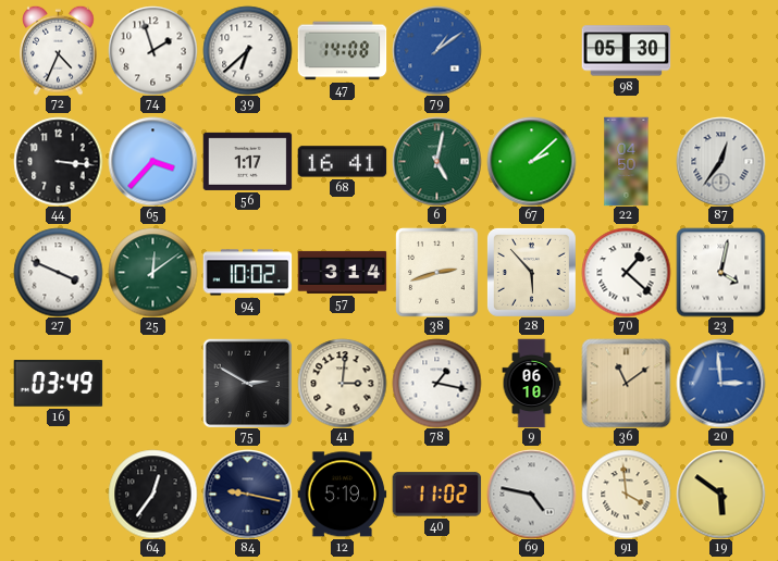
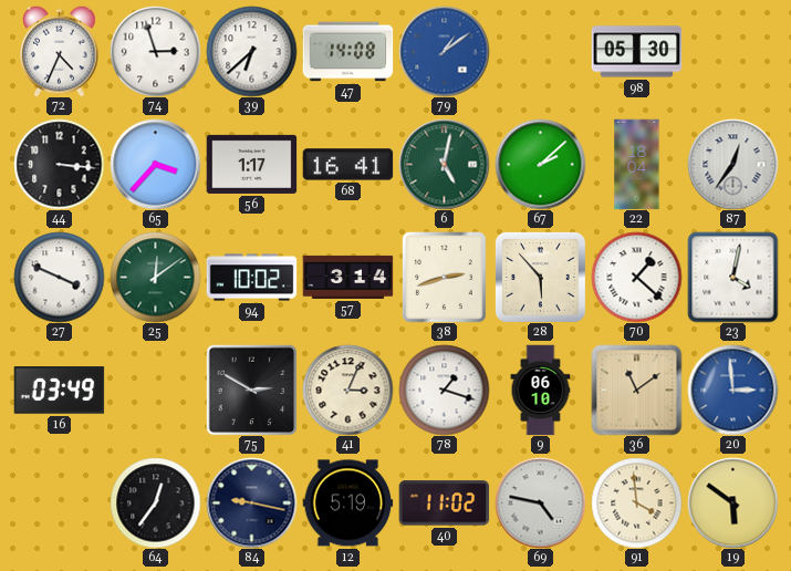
74: 1:57 -> 2:57
22: 04:50 -> 18:04
41: 3:01 -> 3:04
78: 1:17 -> 1:18
